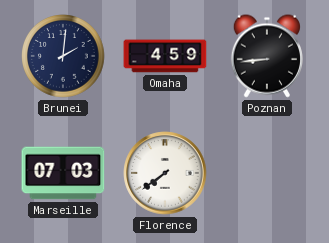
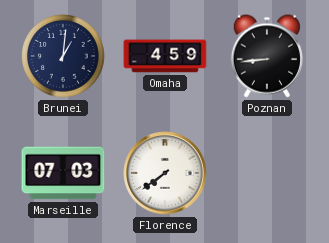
Brunei: 2:01 -> 1:01
